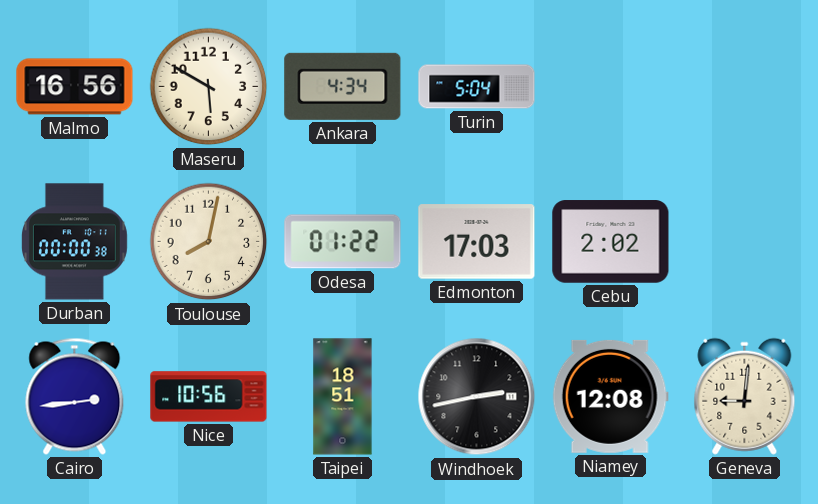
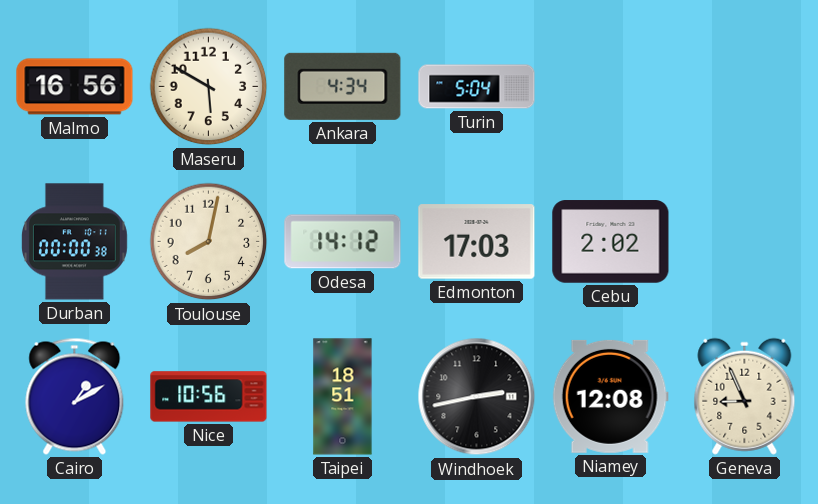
Odesa: 01:22 -> 14:12
Cairo: 2:44 -> 1:10
Geneva: 9:01 -> 8:56
